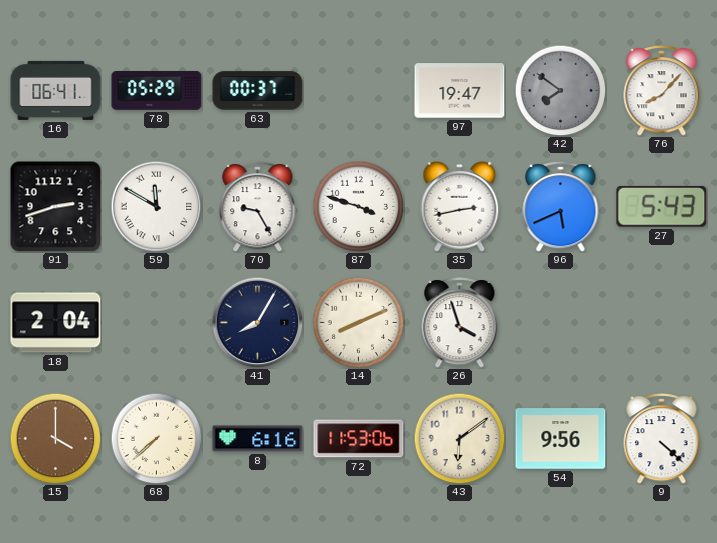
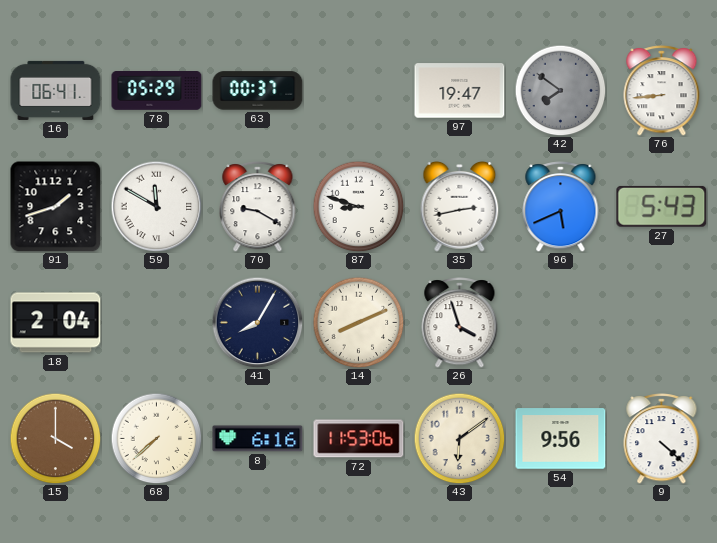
76: 8:07 -> 8:44
91: 2:42 -> 1:42
70: 9:25 -> 9:20
87: 3:48 -> 8:48
